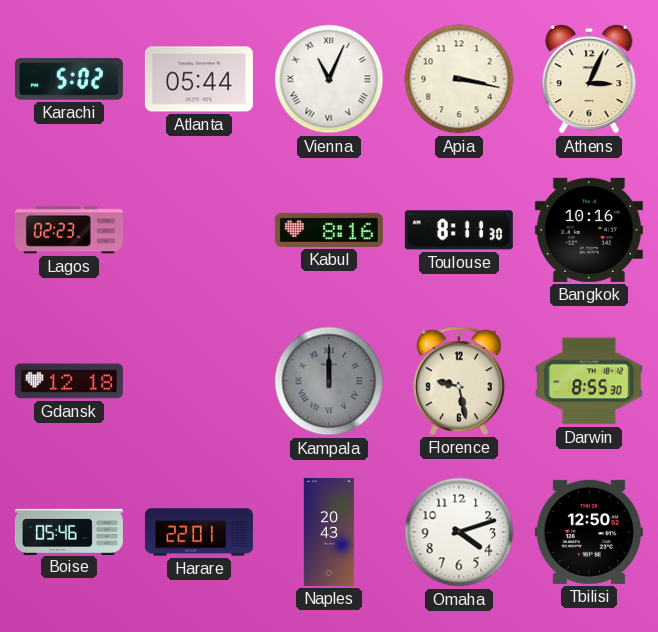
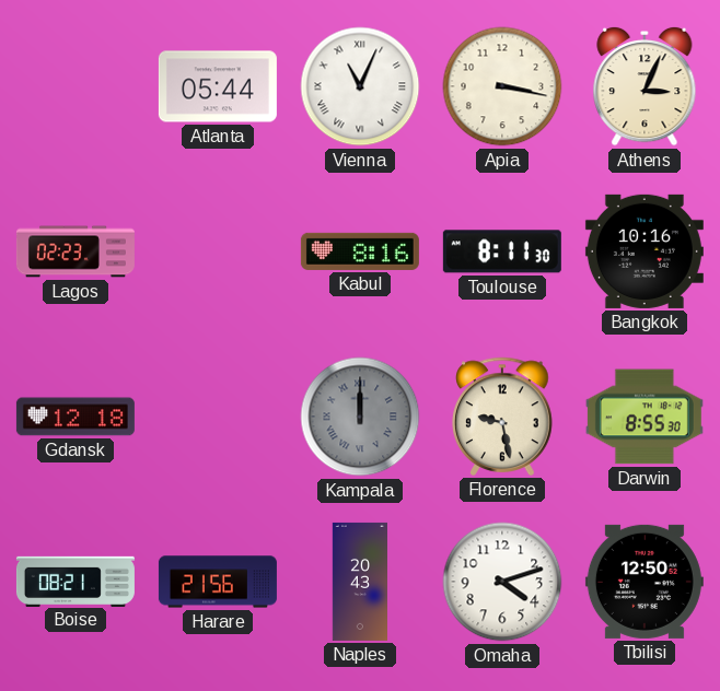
Karachi: 5:02 -> none
Boise: 05:46 -> 08:21
Harare: 22:01 -> 21:56
